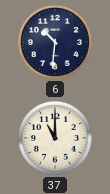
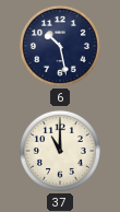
6: 10:31 -> 10:28
